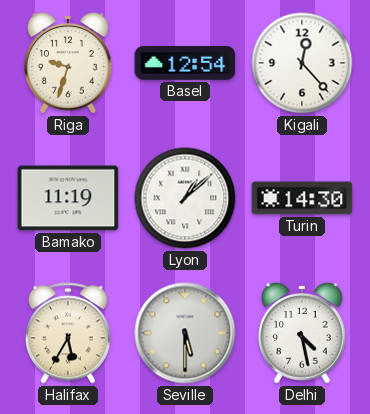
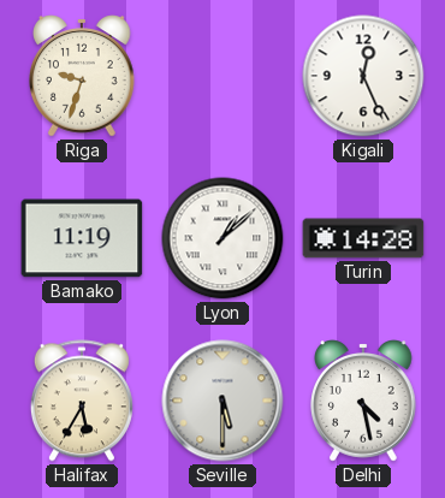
Basel: 12:54 -> none
Kigali: 12:23 -> 12:26
Turin: 14:30 -> 14:28
